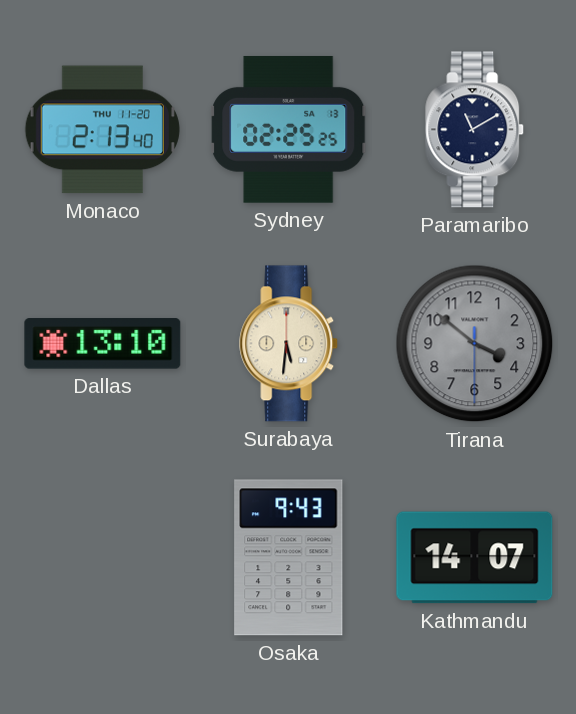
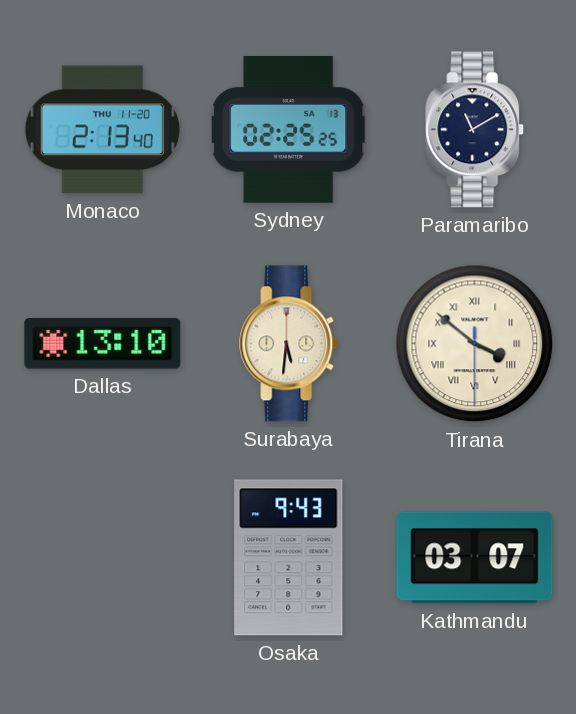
Tirana dial: grey -> cream
Tirana numerals: Arabic -> Roman
Kathmandu: 14:07 -> 03:07
